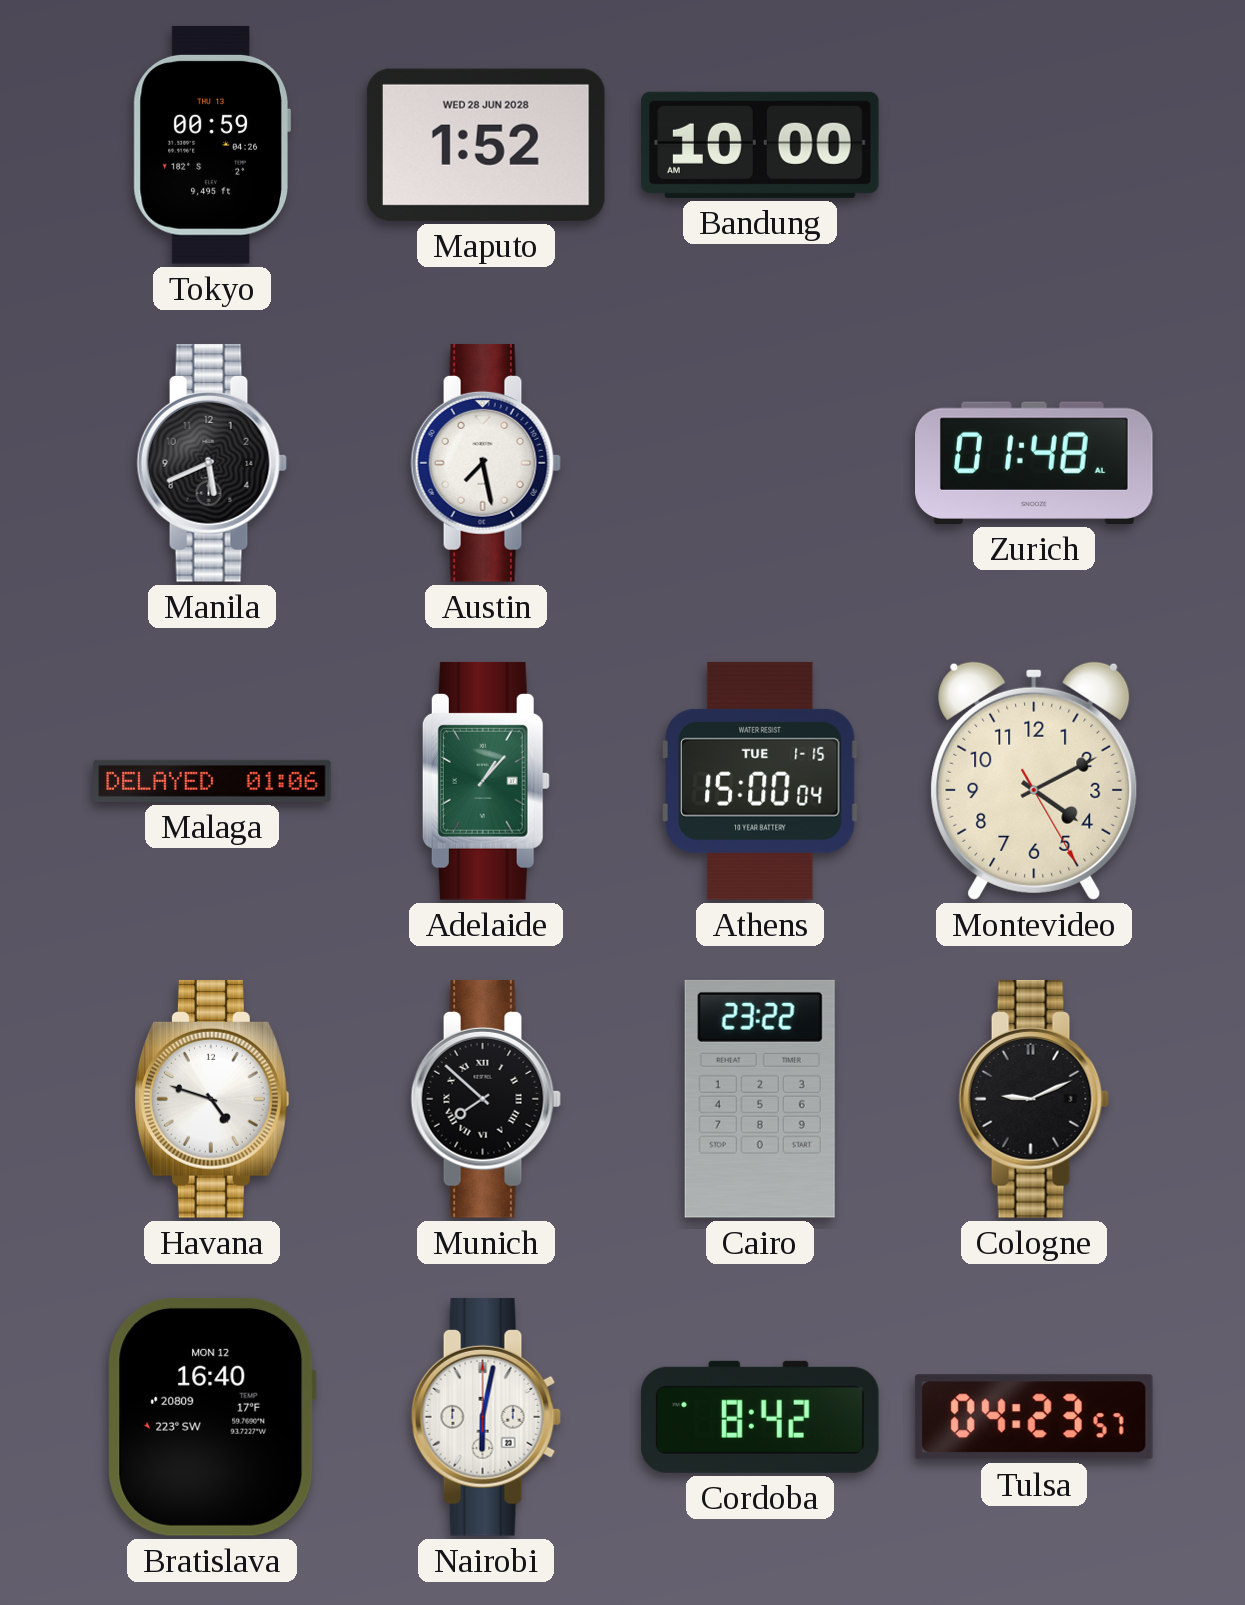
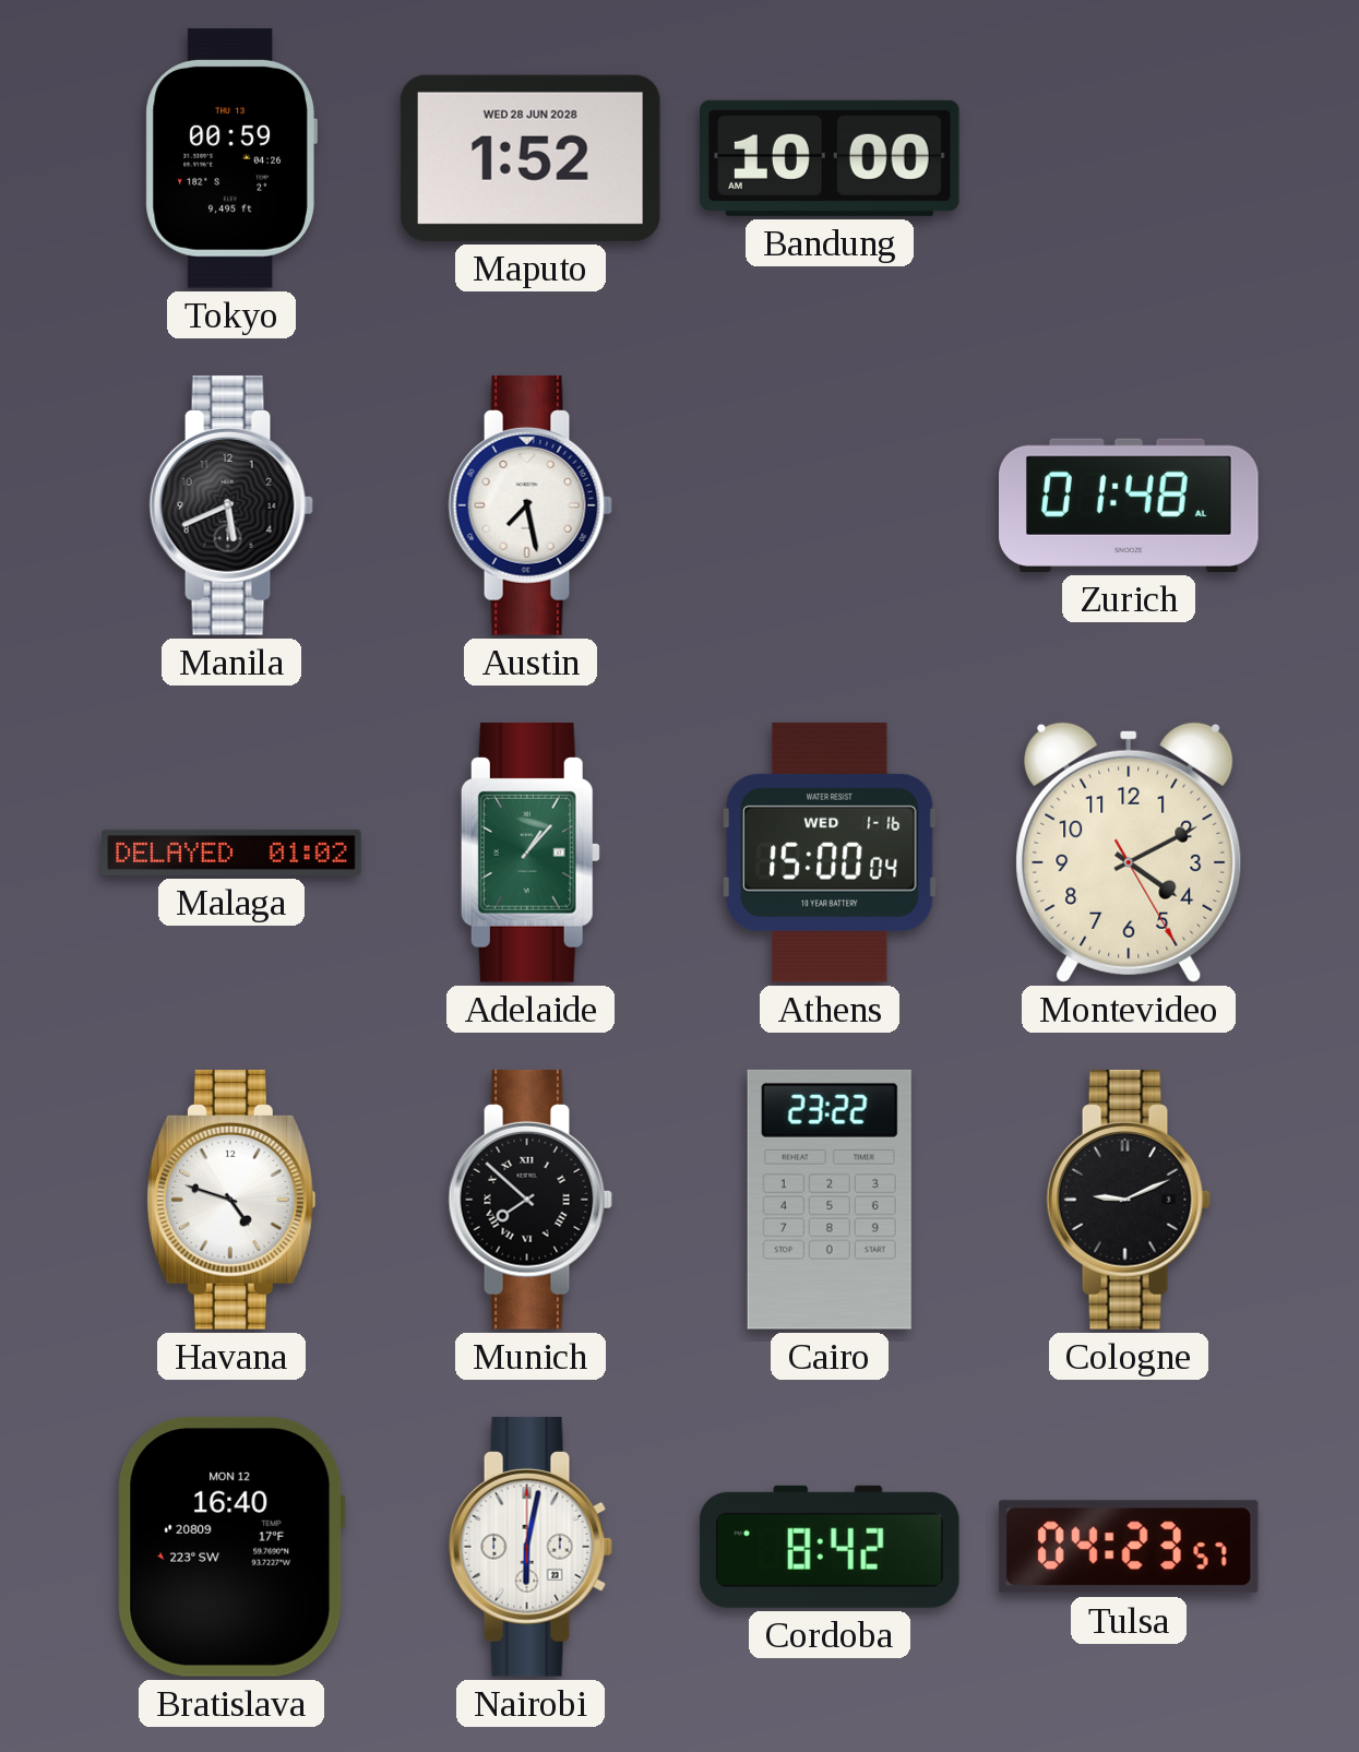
Malaga: 01:06 -> 01:02
Athens date: TUE 1-15 -> WED 1-16
